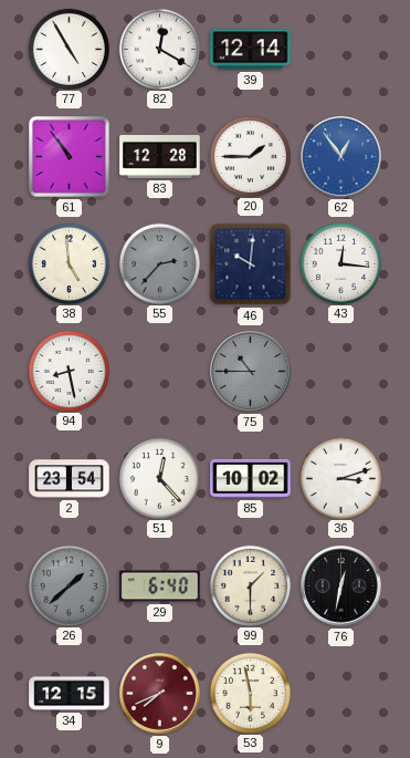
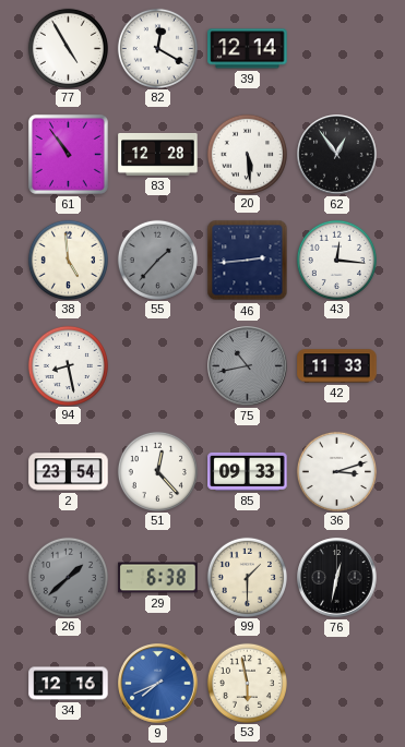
20: 1:45 -> 5:29
62 dial: blue -> black
55: 2:37 -> 1:37
46: 10:01 -> 2:44
75: 10:45 -> 10:43
42: none -> 11:33
85: 10:02 -> 09:33
29: 6:40 -> 6:38
34: 12:15 -> 12:16
9 dial: burgundy -> blue
